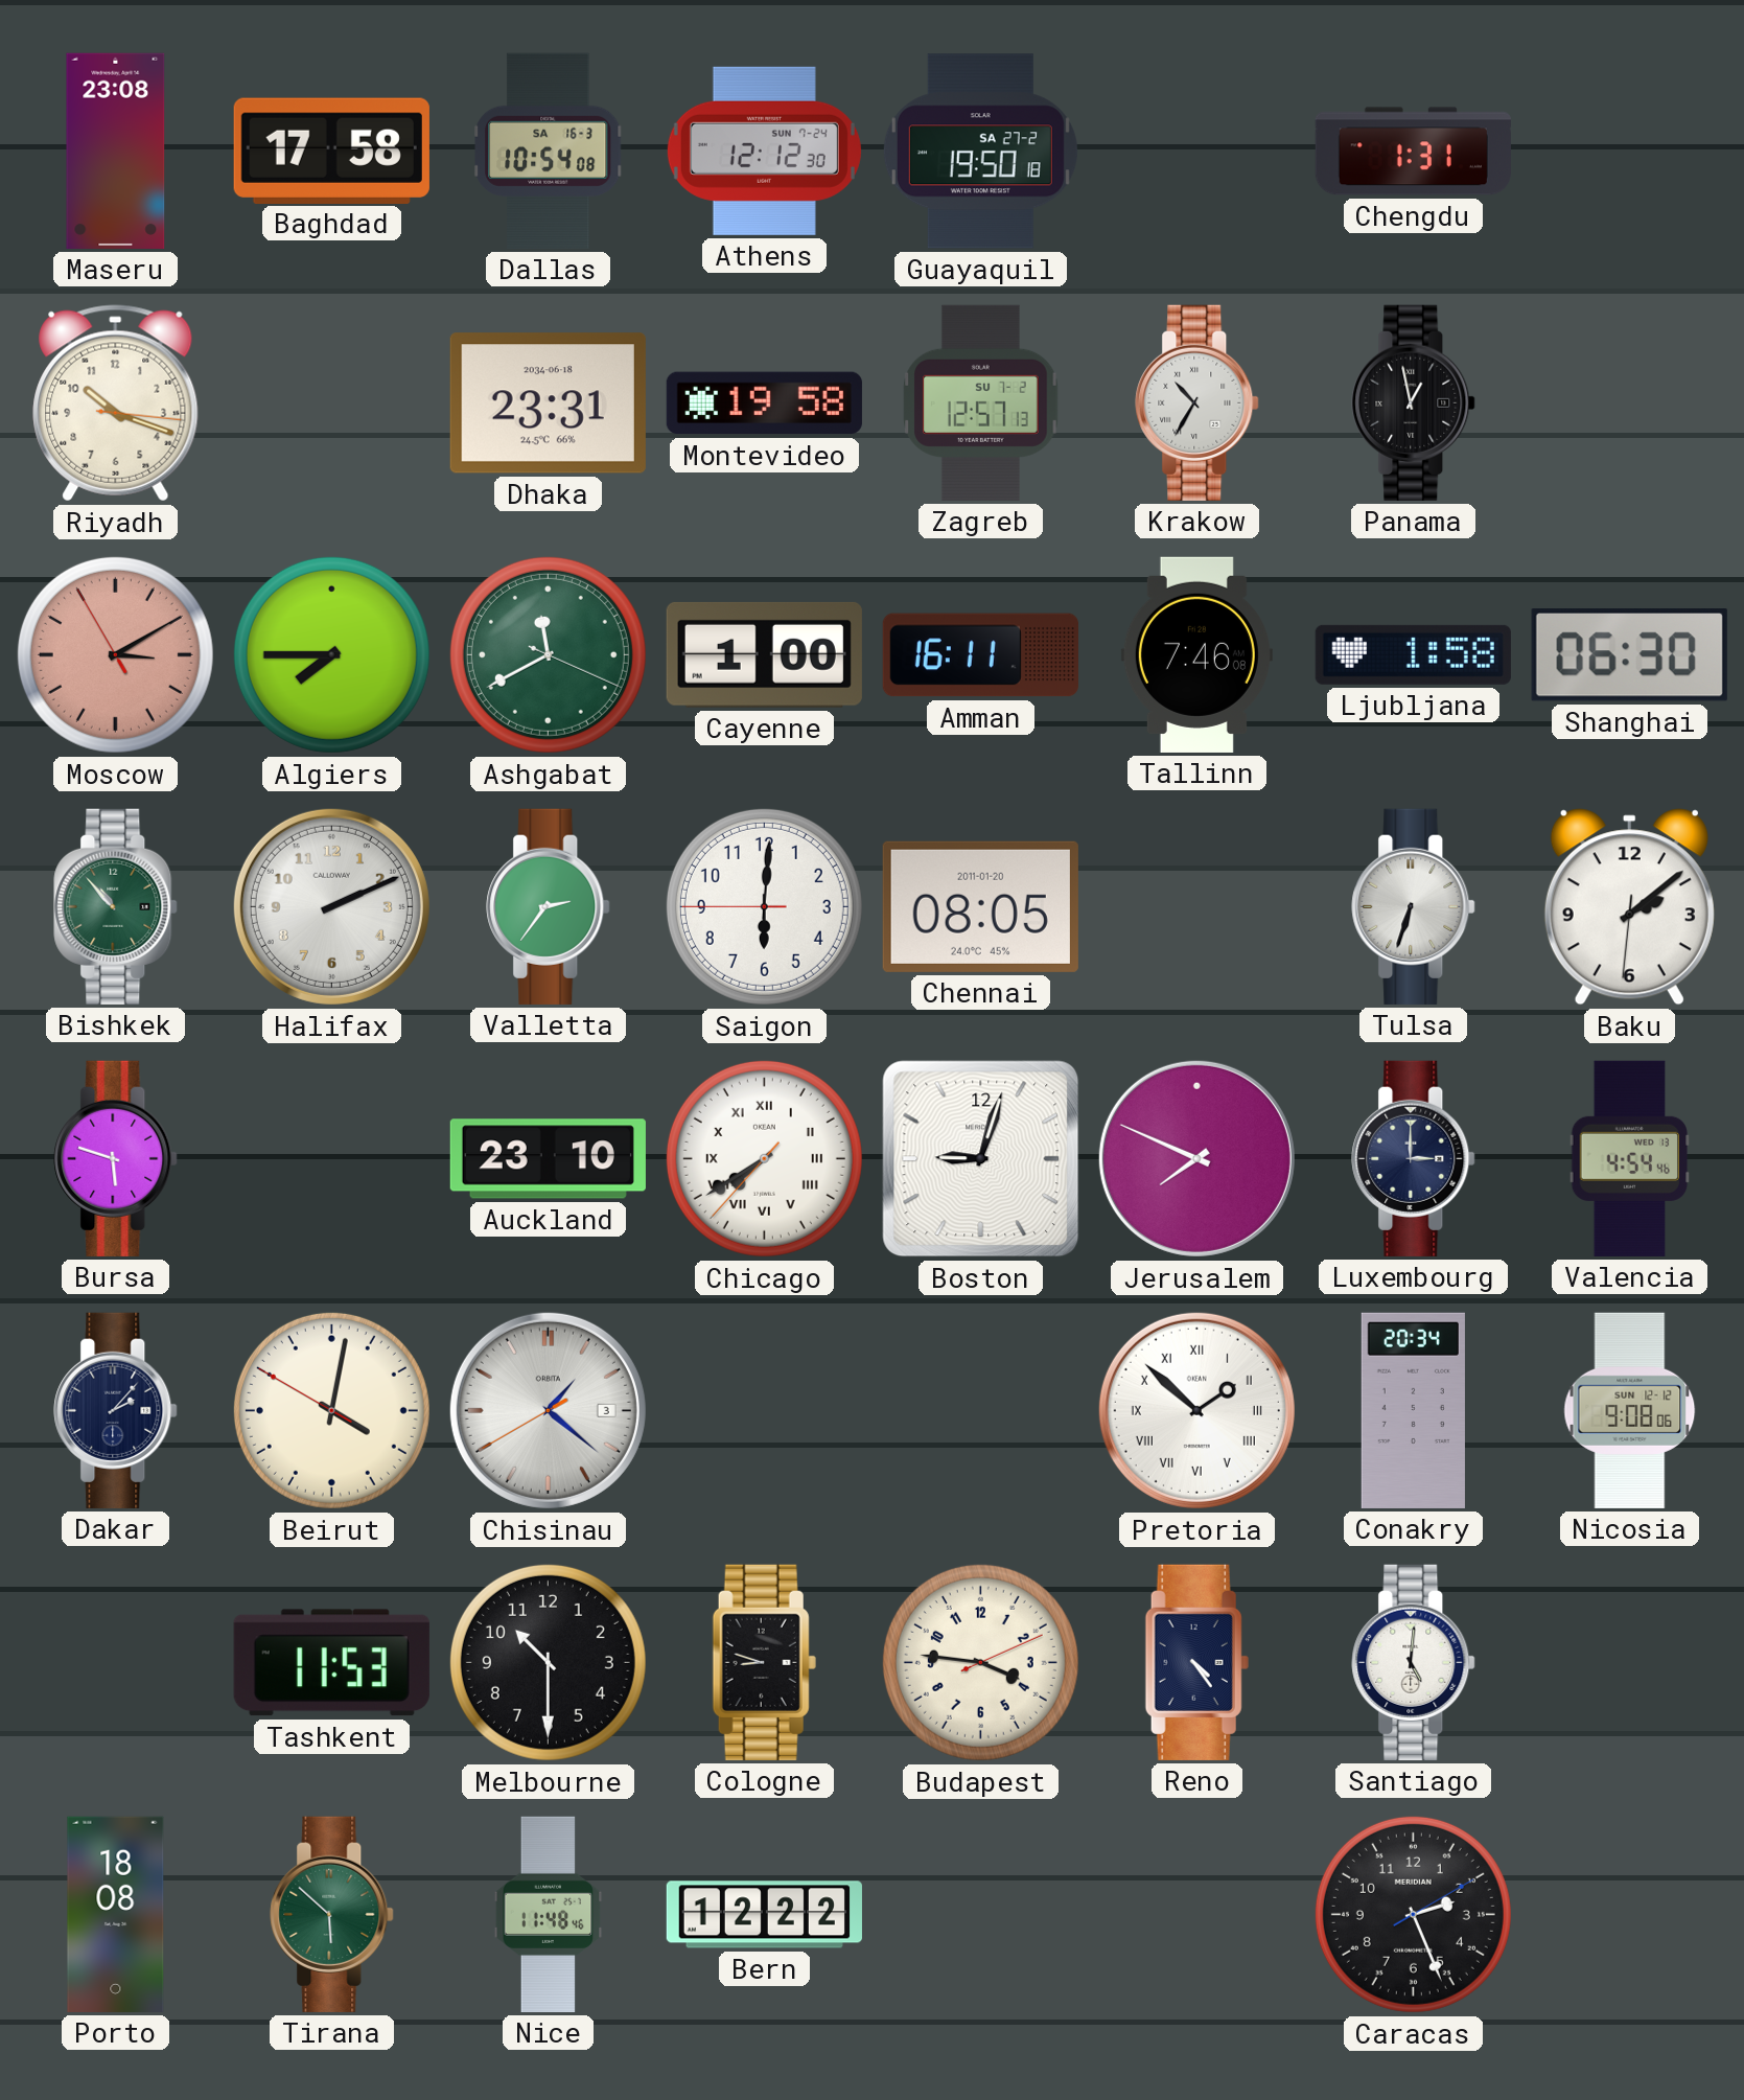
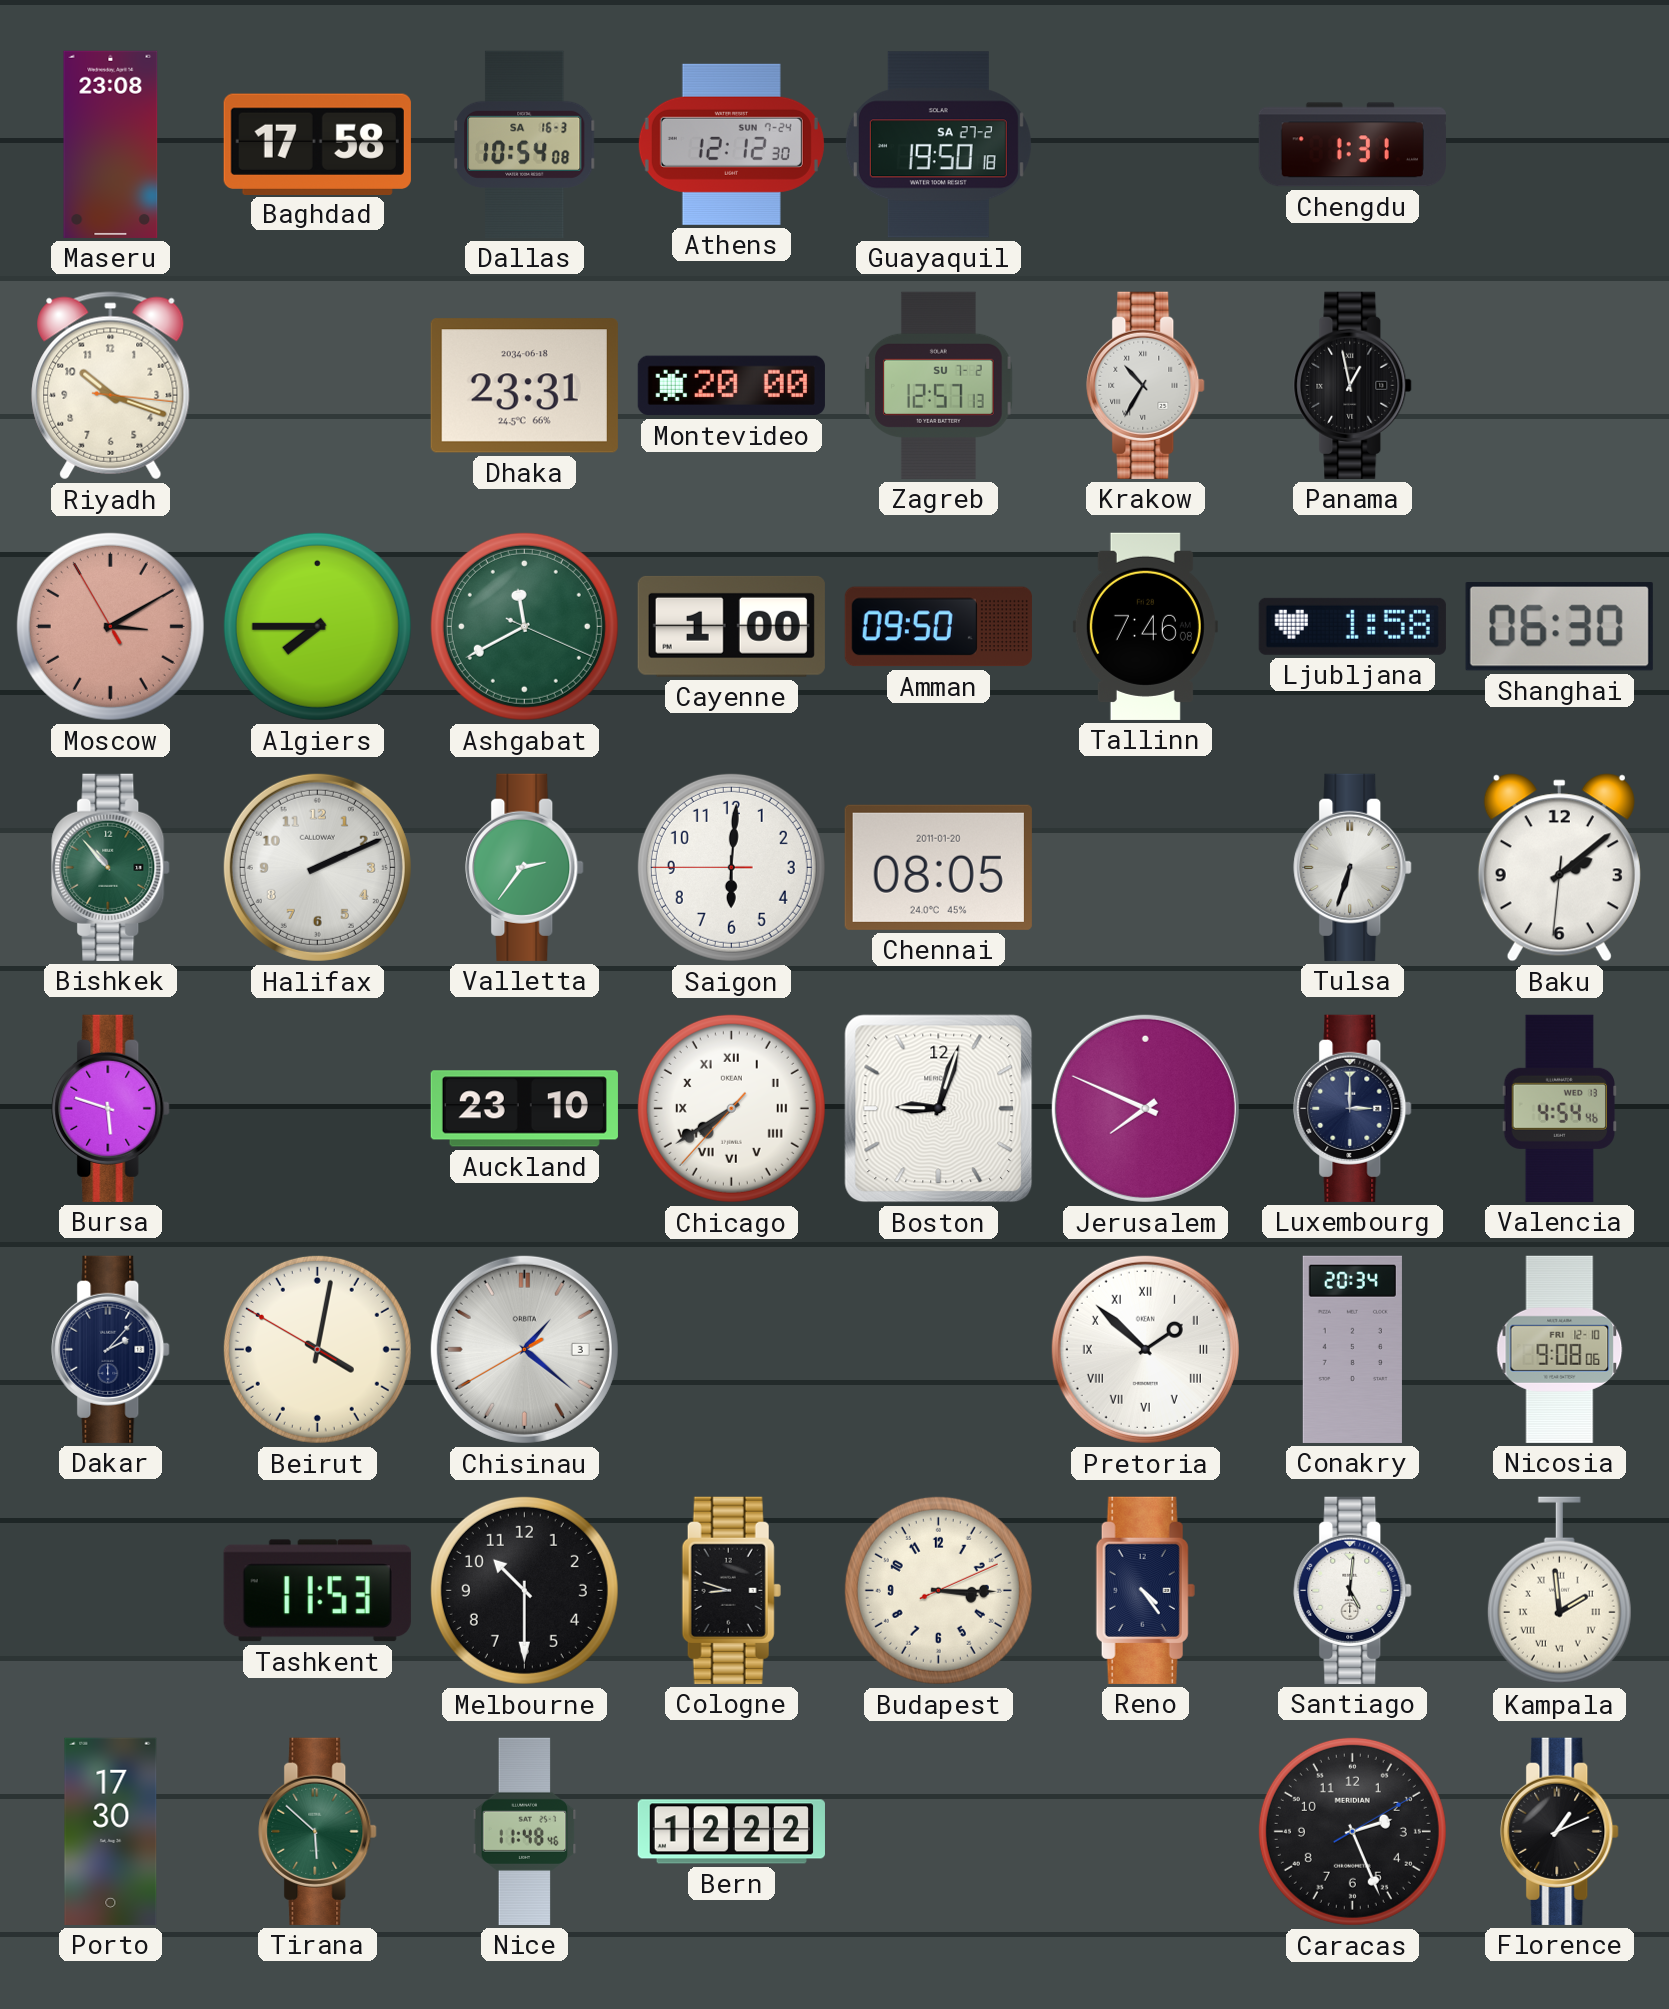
Montevideo: 19:58 -> 20:00
Amman: 16:11 -> 09:50
Nicosia date: SUN 12-12 -> FRI 12-10
Budapest: 3:46 -> 3:15
Kampala: none -> 1:59
Porto: 18:08 -> 17:30
Florence: none -> 1:11
